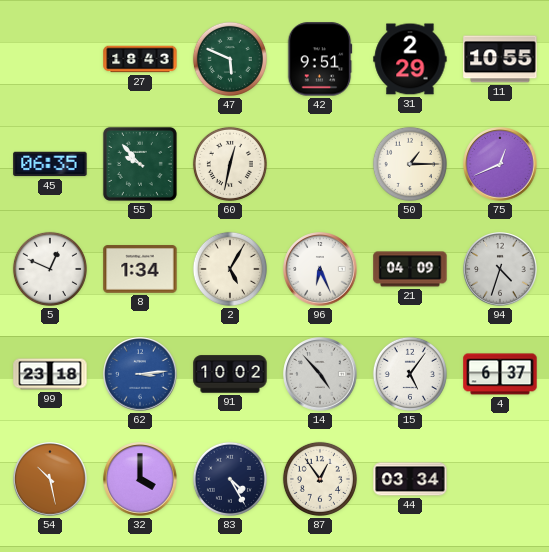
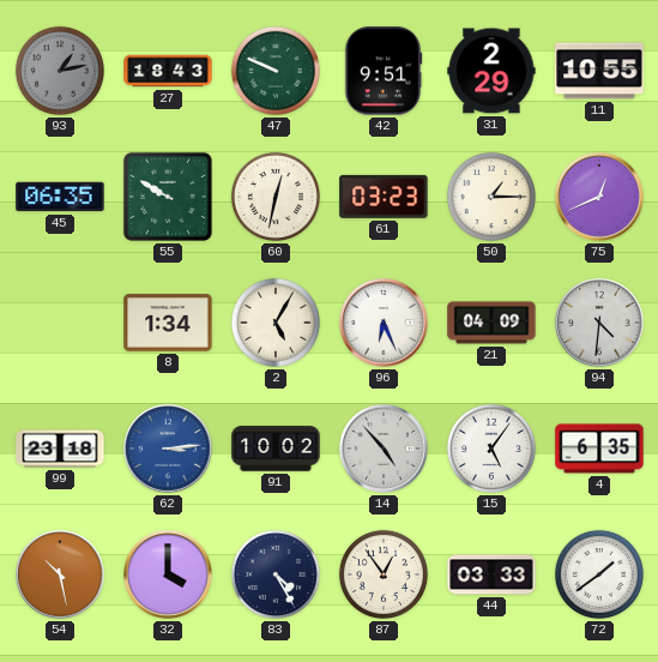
93: none -> 1:13
47: 5:49 -> 9:49
55: 9:53 -> 9:50
61: none -> 03:23
5: 12:49 -> none
94: 4:33 -> 4:31
4: 6:37 -> 6:35
44: 03:34 -> 03:33
72: none -> 1:39
